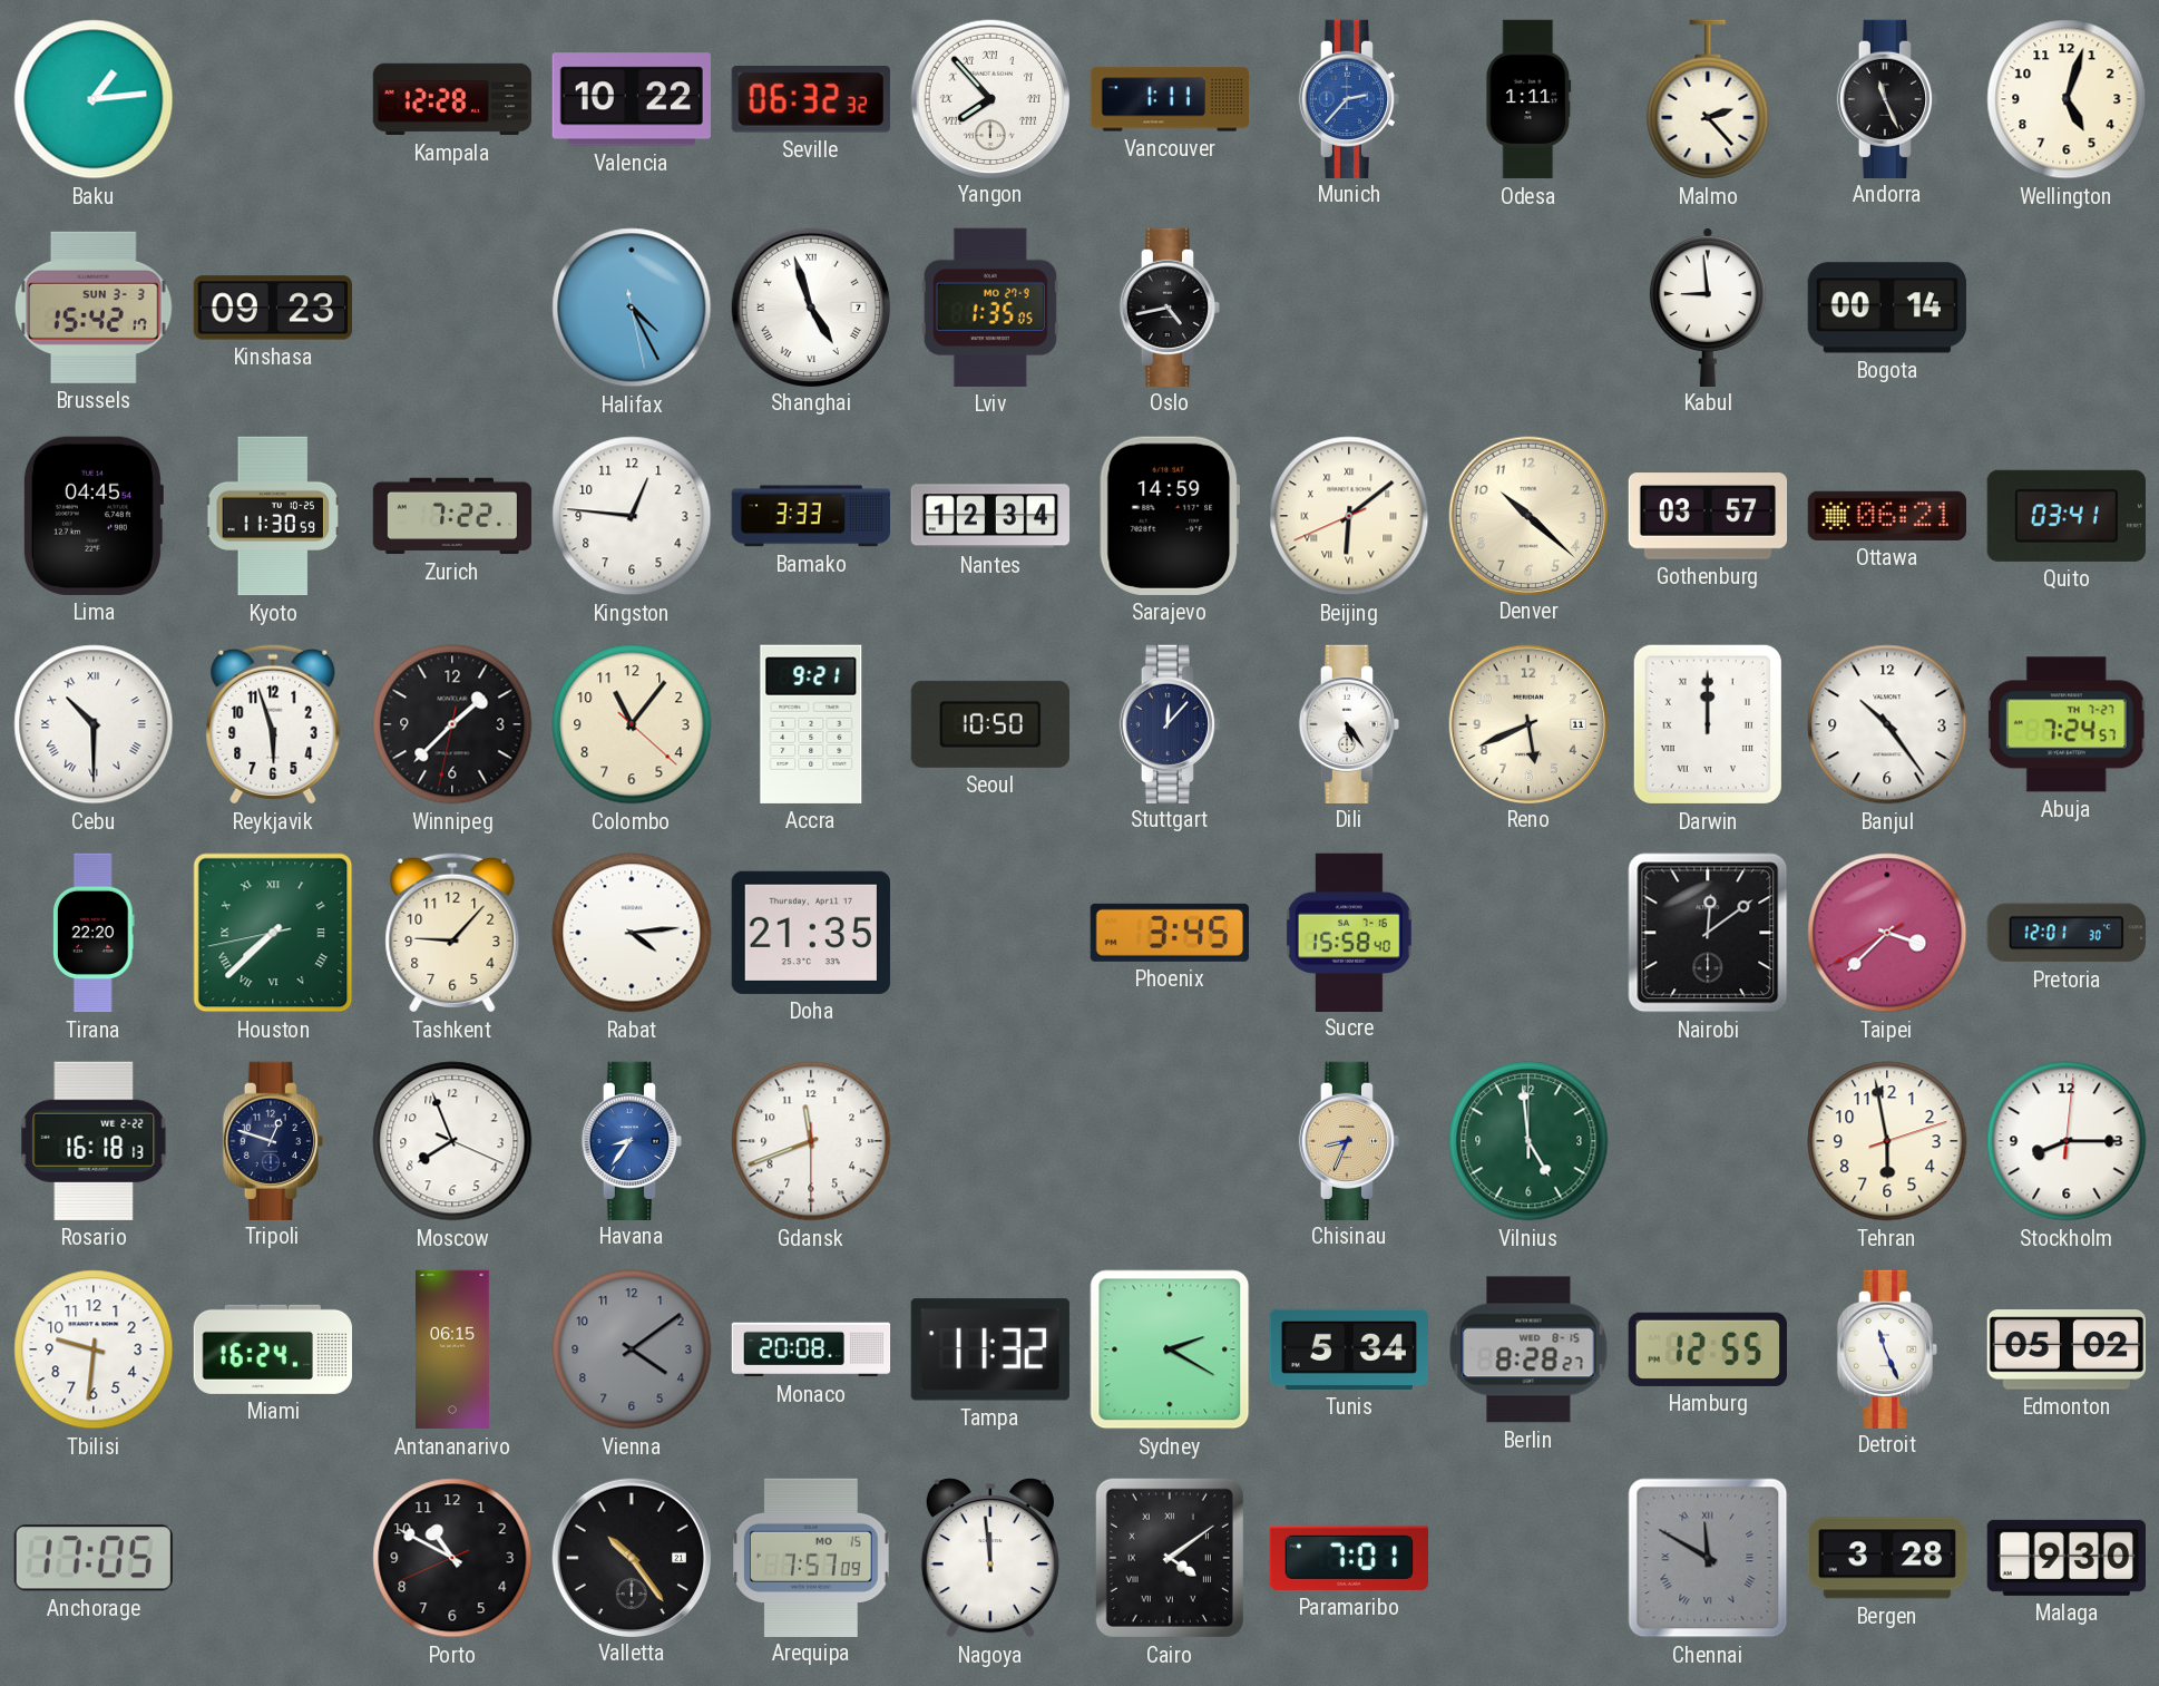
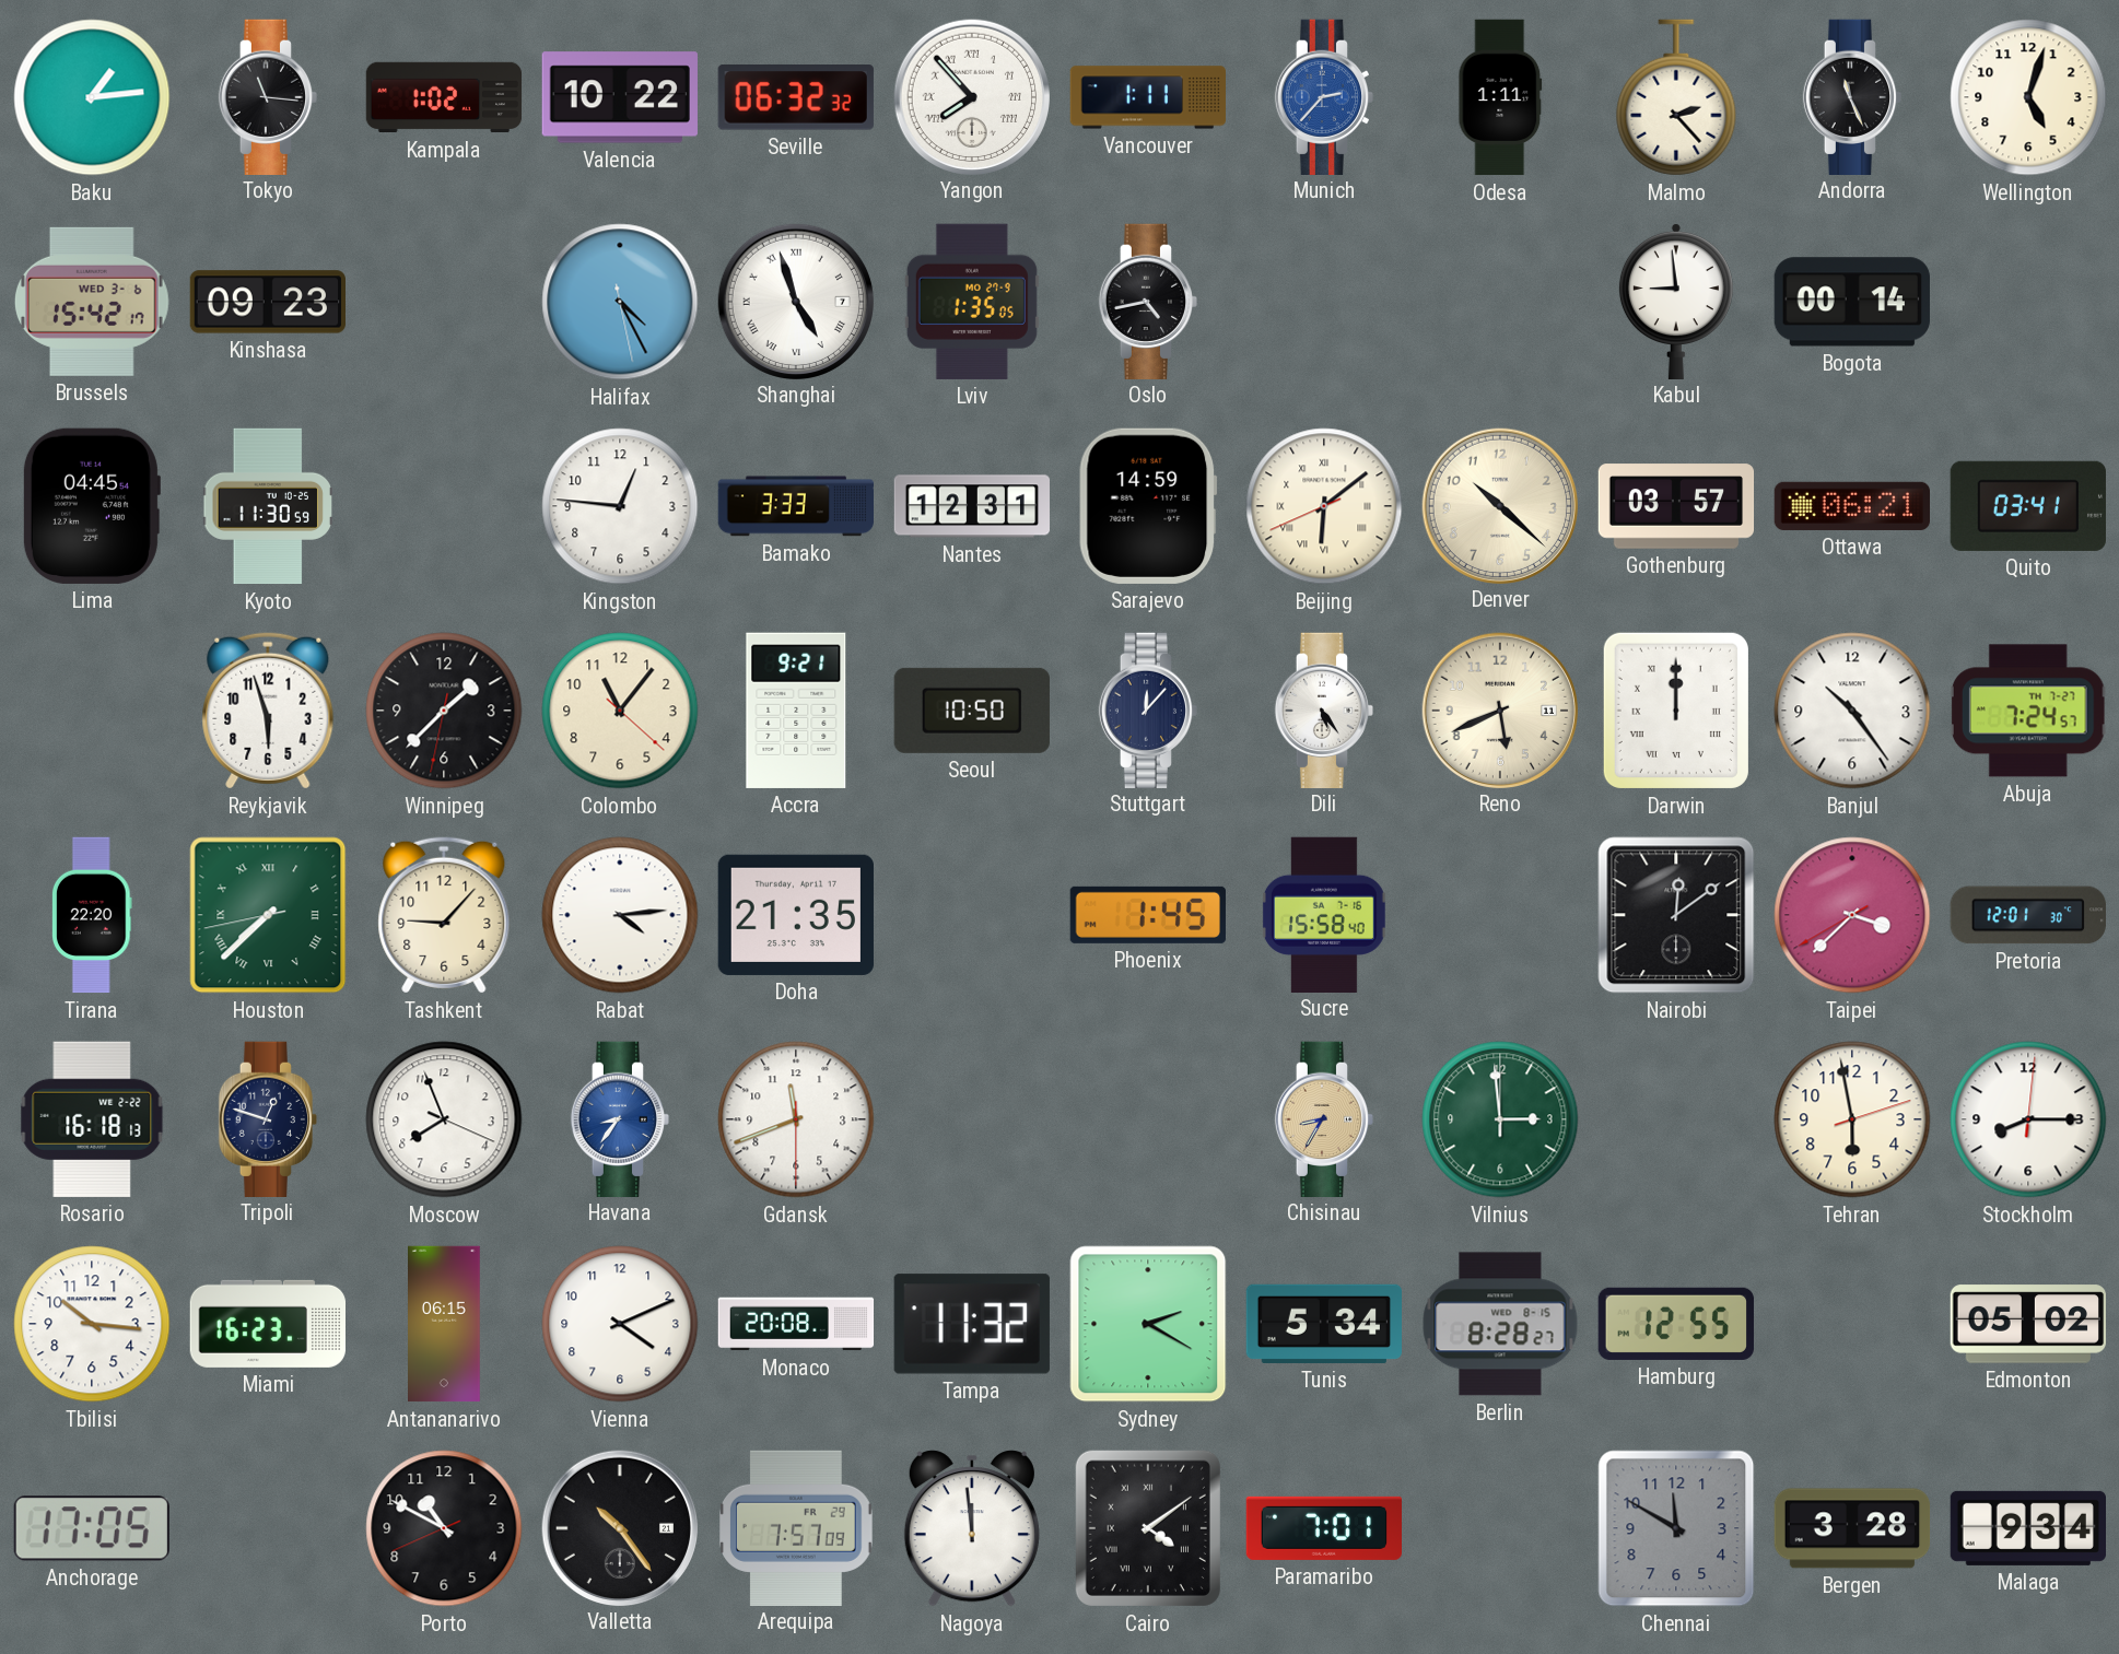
Tokyo: none -> 11:16
Kampala: 12:28 -> 1:02
Brussels date: SUN 3-3 -> WED 3-6
Zurich: 7:22 -> none
Nantes: 12:34 -> 12:31
Cebu: 10:30 -> none
Phoenix: 3:45 -> 1:45
Chisinau: 8:34 -> 8:35
Vilnius: 4:59 -> 2:59
Tbilisi: 9:31 -> 10:16
Miami: 16:24 -> 16:23
Vienna: 4:09 -> 4:11
Vienna dial: grey -> white
Detroit: 11:26 -> none
Arequipa date: MO 15 -> FR 29
Chennai numerals: Roman -> Arabic
Malaga: 9:30 -> 9:34
